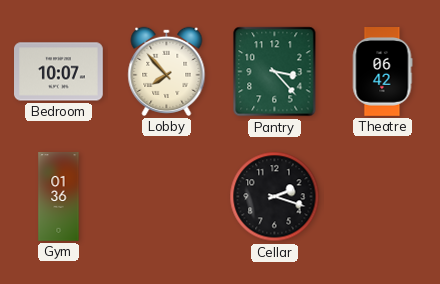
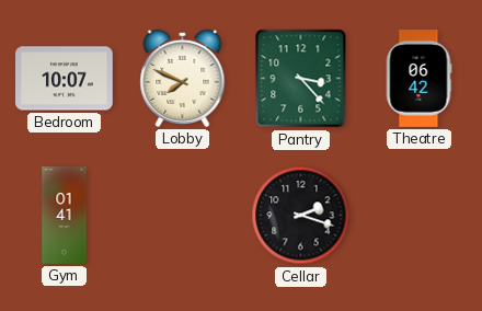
Lobby: 7:53 -> 7:49
Gym: 01:36 -> 01:41
